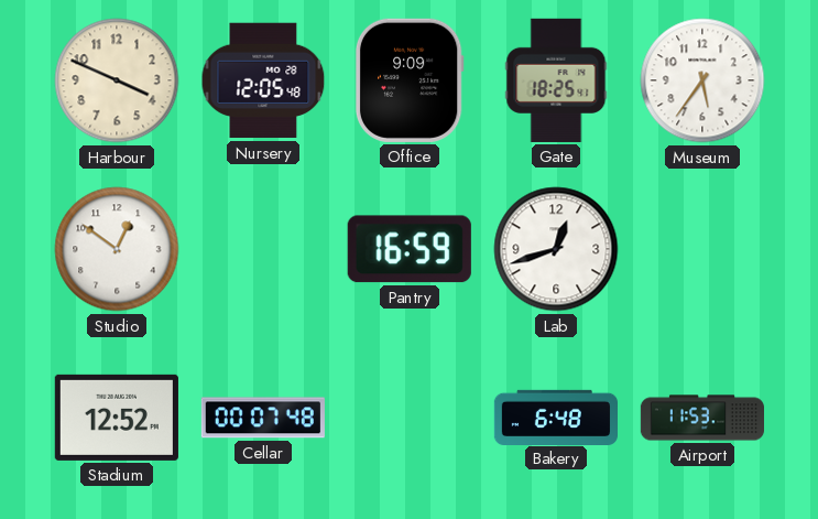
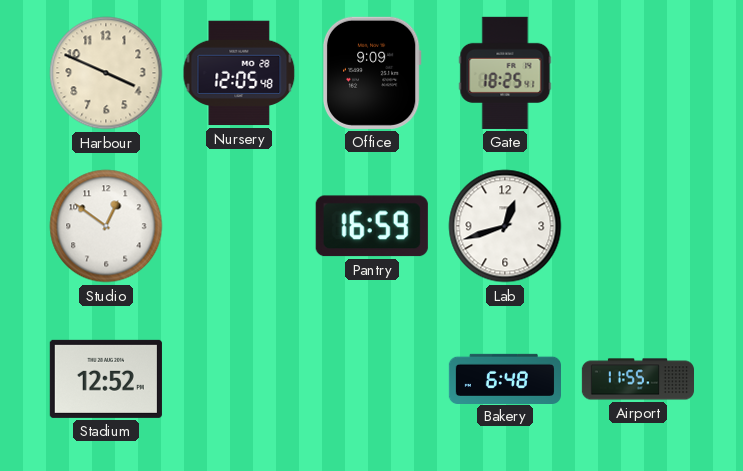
Museum: 5:36 -> none
Cellar: 00:07 -> none
Airport: 11:53 -> 11:55
